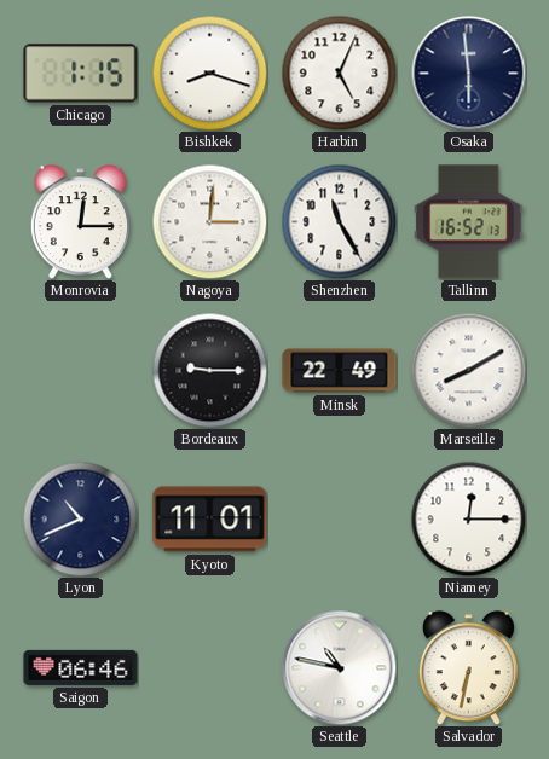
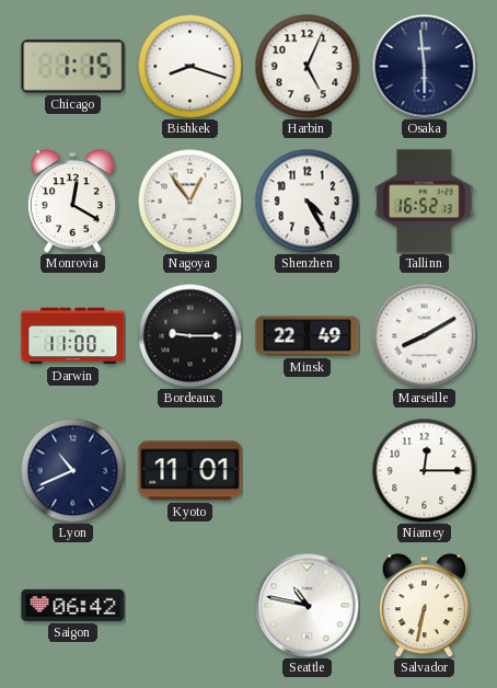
Monrovia: 12:15 -> 12:20
Nagoya: 3:01 -> 12:54
Shenzhen: 11:25 -> 4:25
Darwin: none -> 11:00
Saigon: 06:46 -> 06:42
